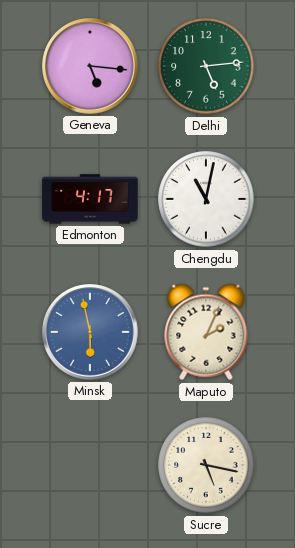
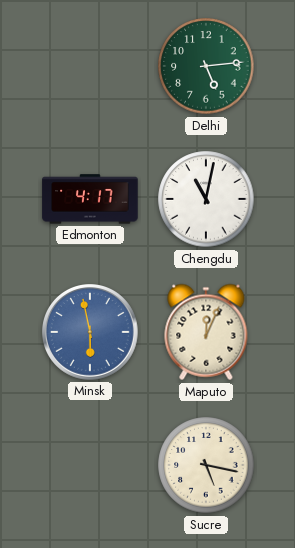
Geneva: 5:16 -> none
Maputo: 2:04 -> 12:04
